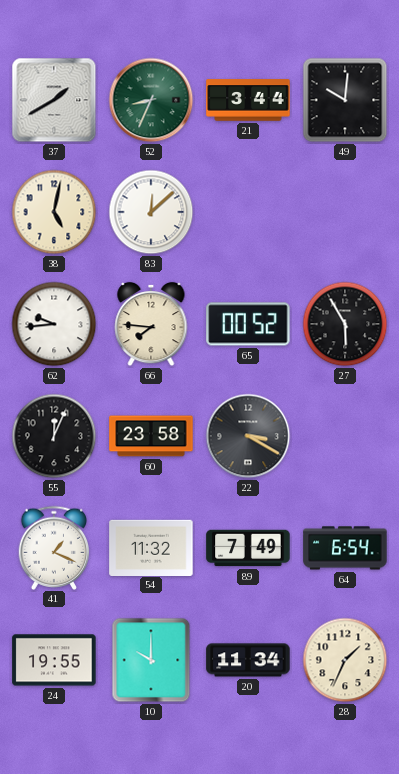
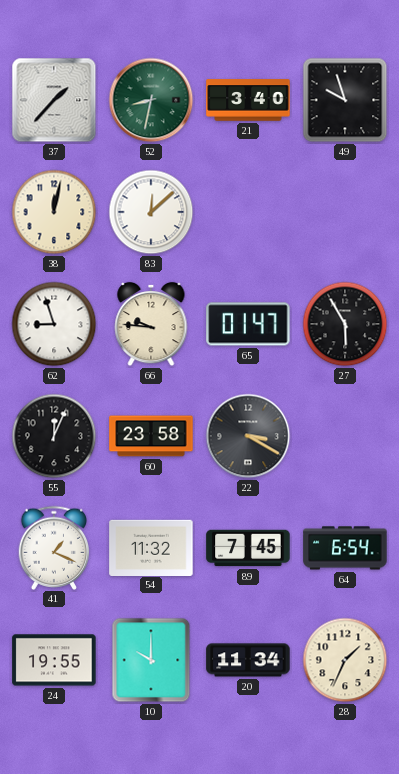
37: 1:40 -> 1:37
52: 8:34 -> 8:32
21: 3:44 -> 3:40
49: 10:01 -> 9:57
38: 5:02 -> 12:02
62: 9:44 -> 8:57
66: 7:46 -> 9:46
65: 00:52 -> 01:47
89: 7:49 -> 7:45
